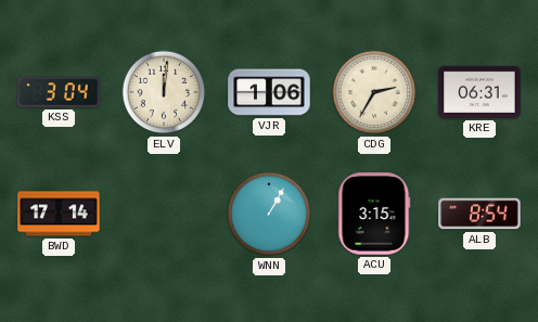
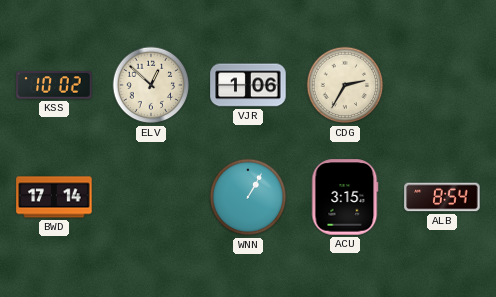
KSS: 3:04 -> 10:02
ELV: 12:01 -> 12:52
KRE: 06:31 -> none
